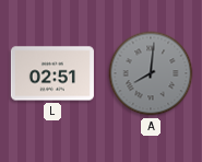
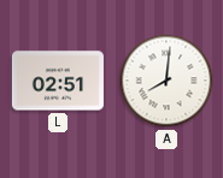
A dial: grey -> white
